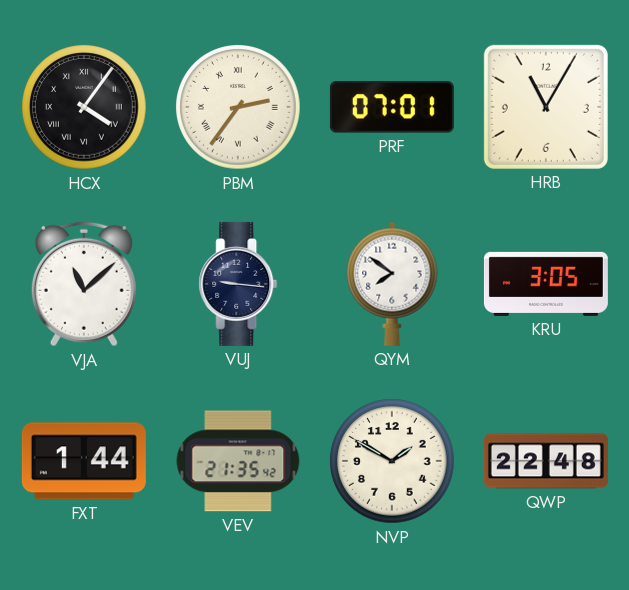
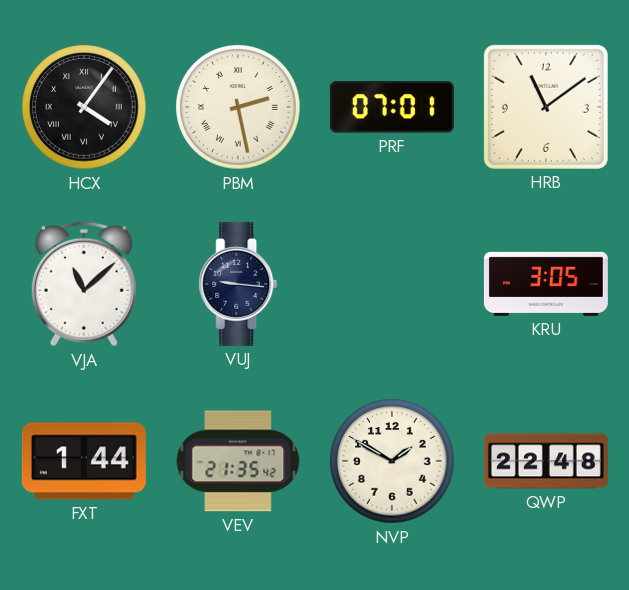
PBM: 2:36 -> 2:28
HRB: 11:05 -> 11:09
QYM: 7:51 -> none
